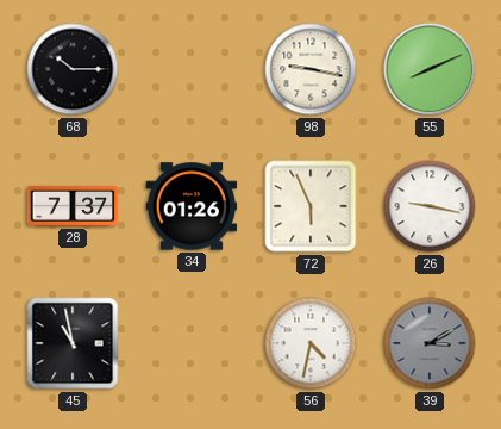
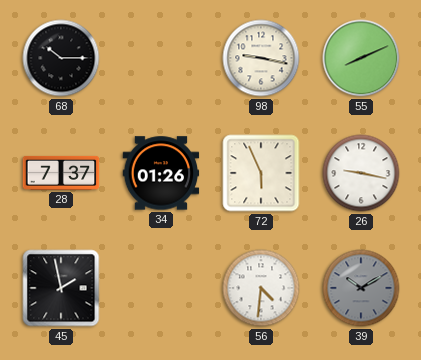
45: 10:58 -> 1:58
56: 4:32 -> 4:31
39: 3:10 -> 10:10
